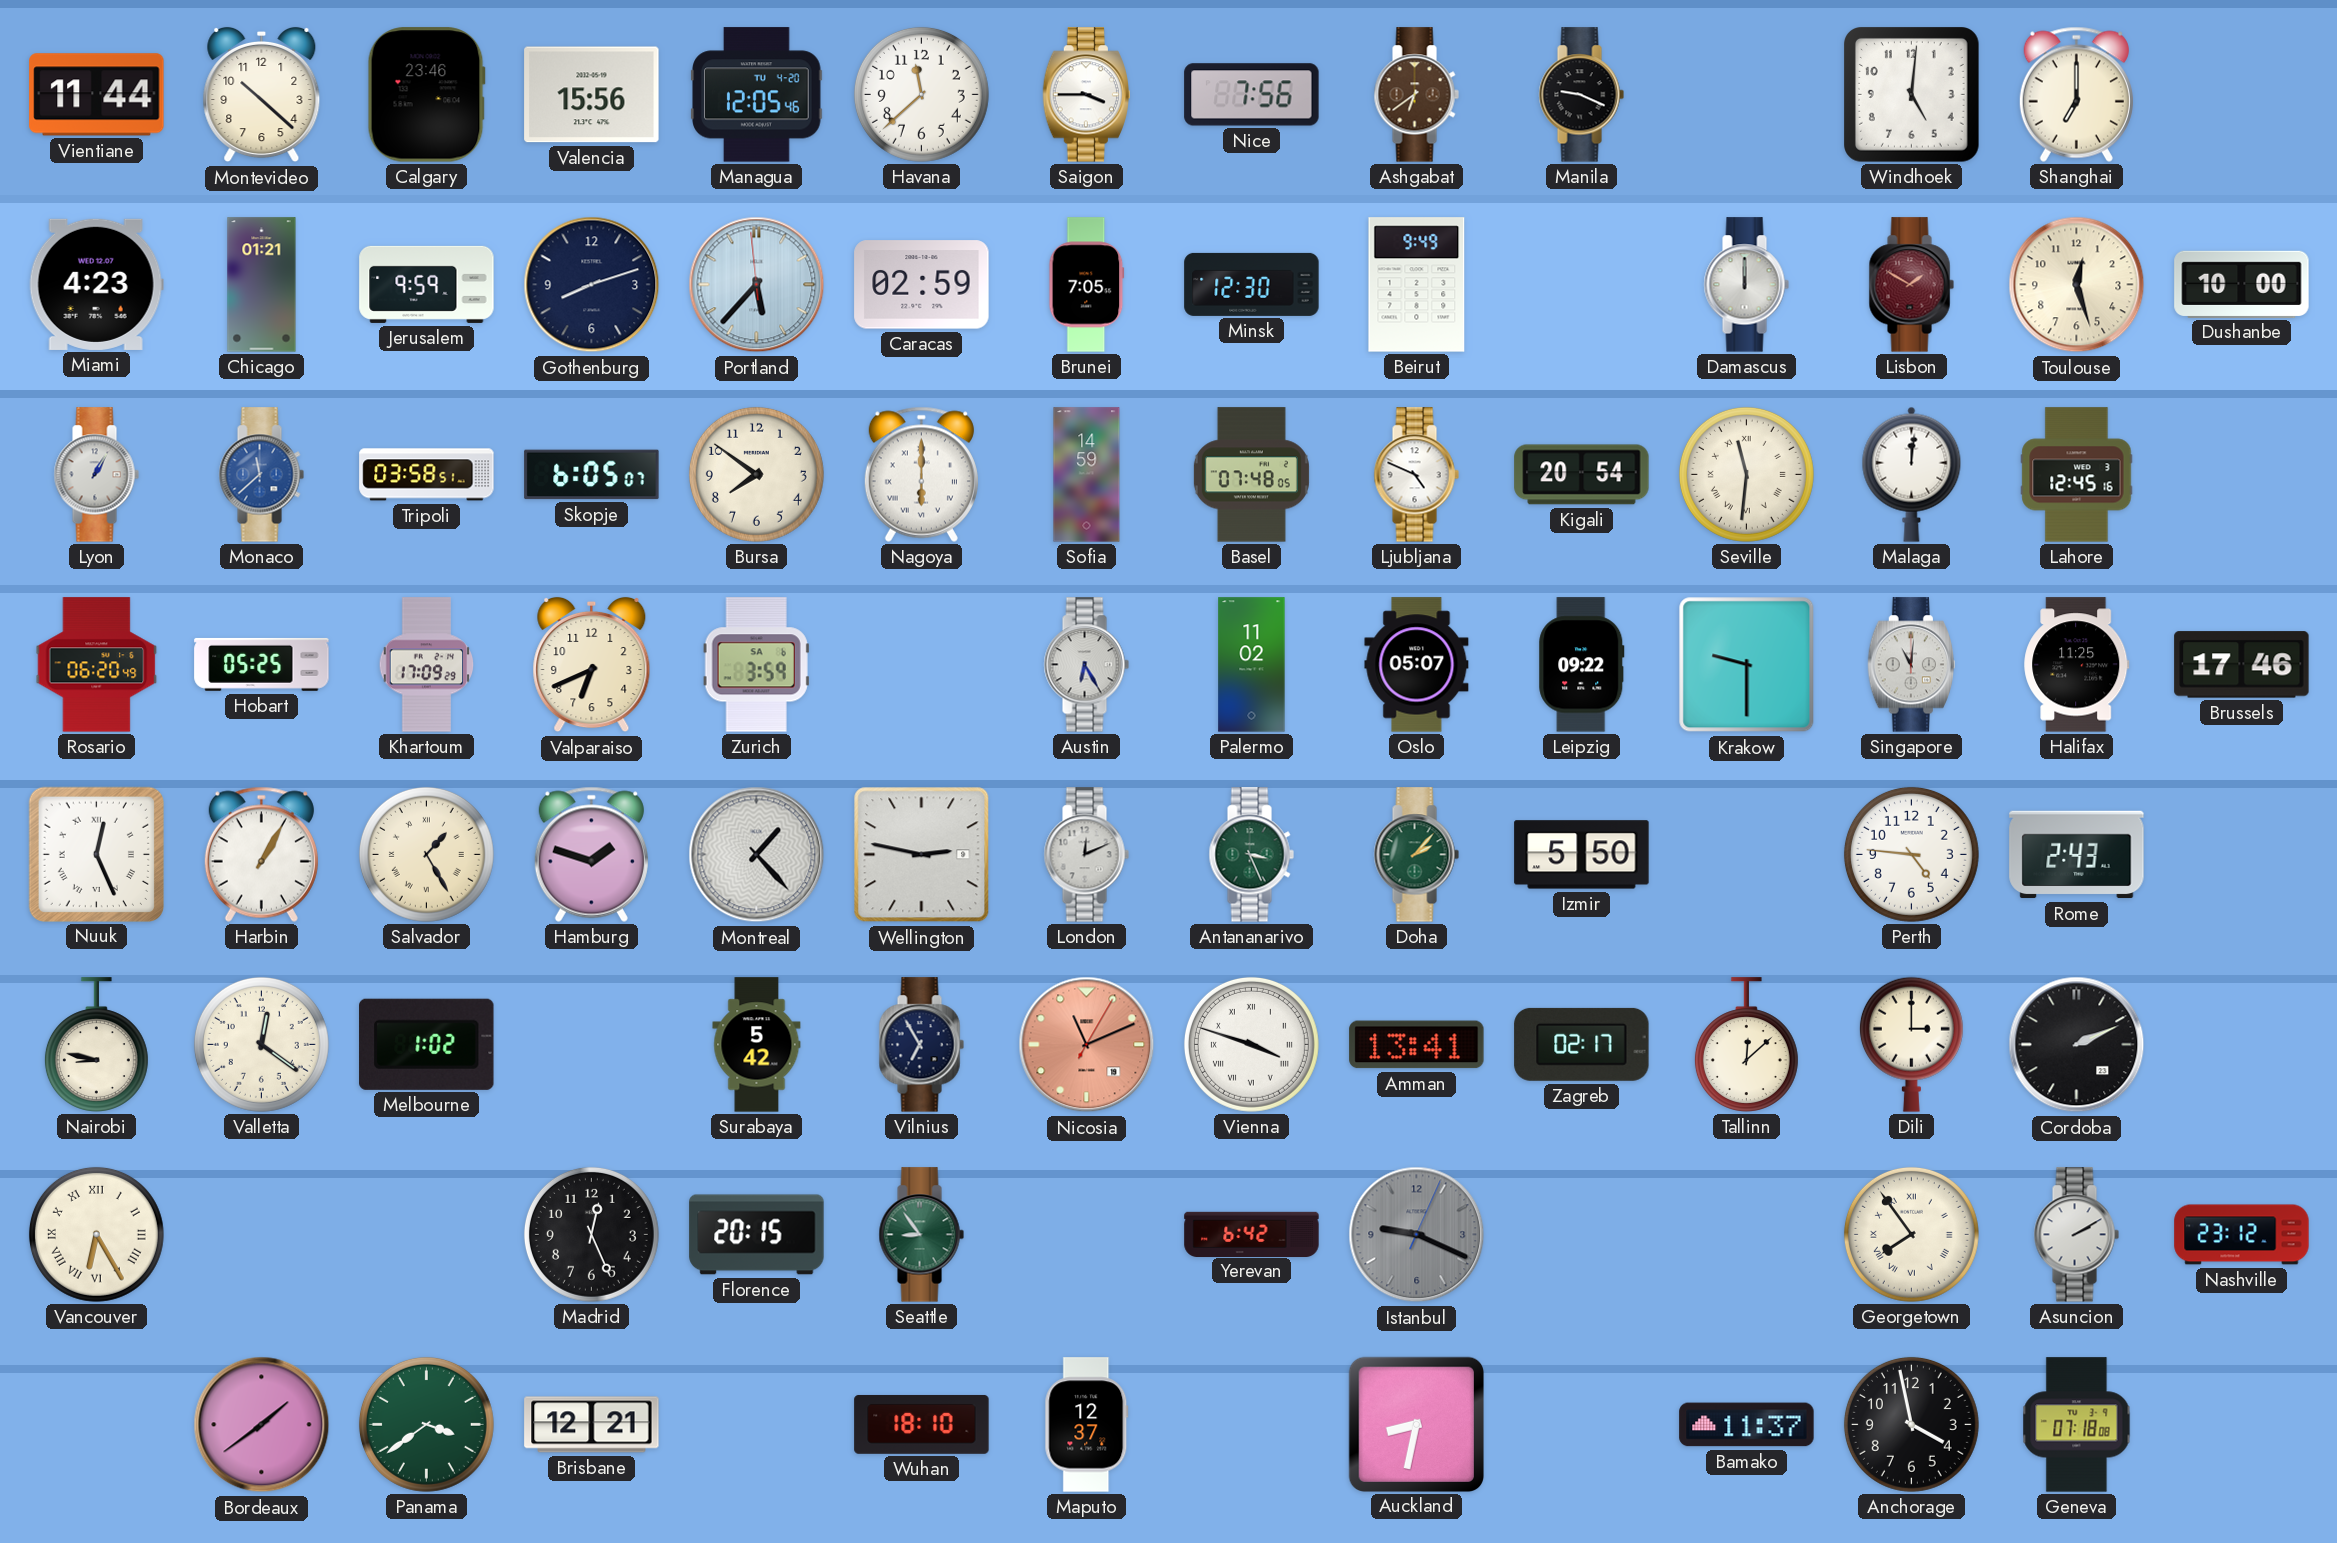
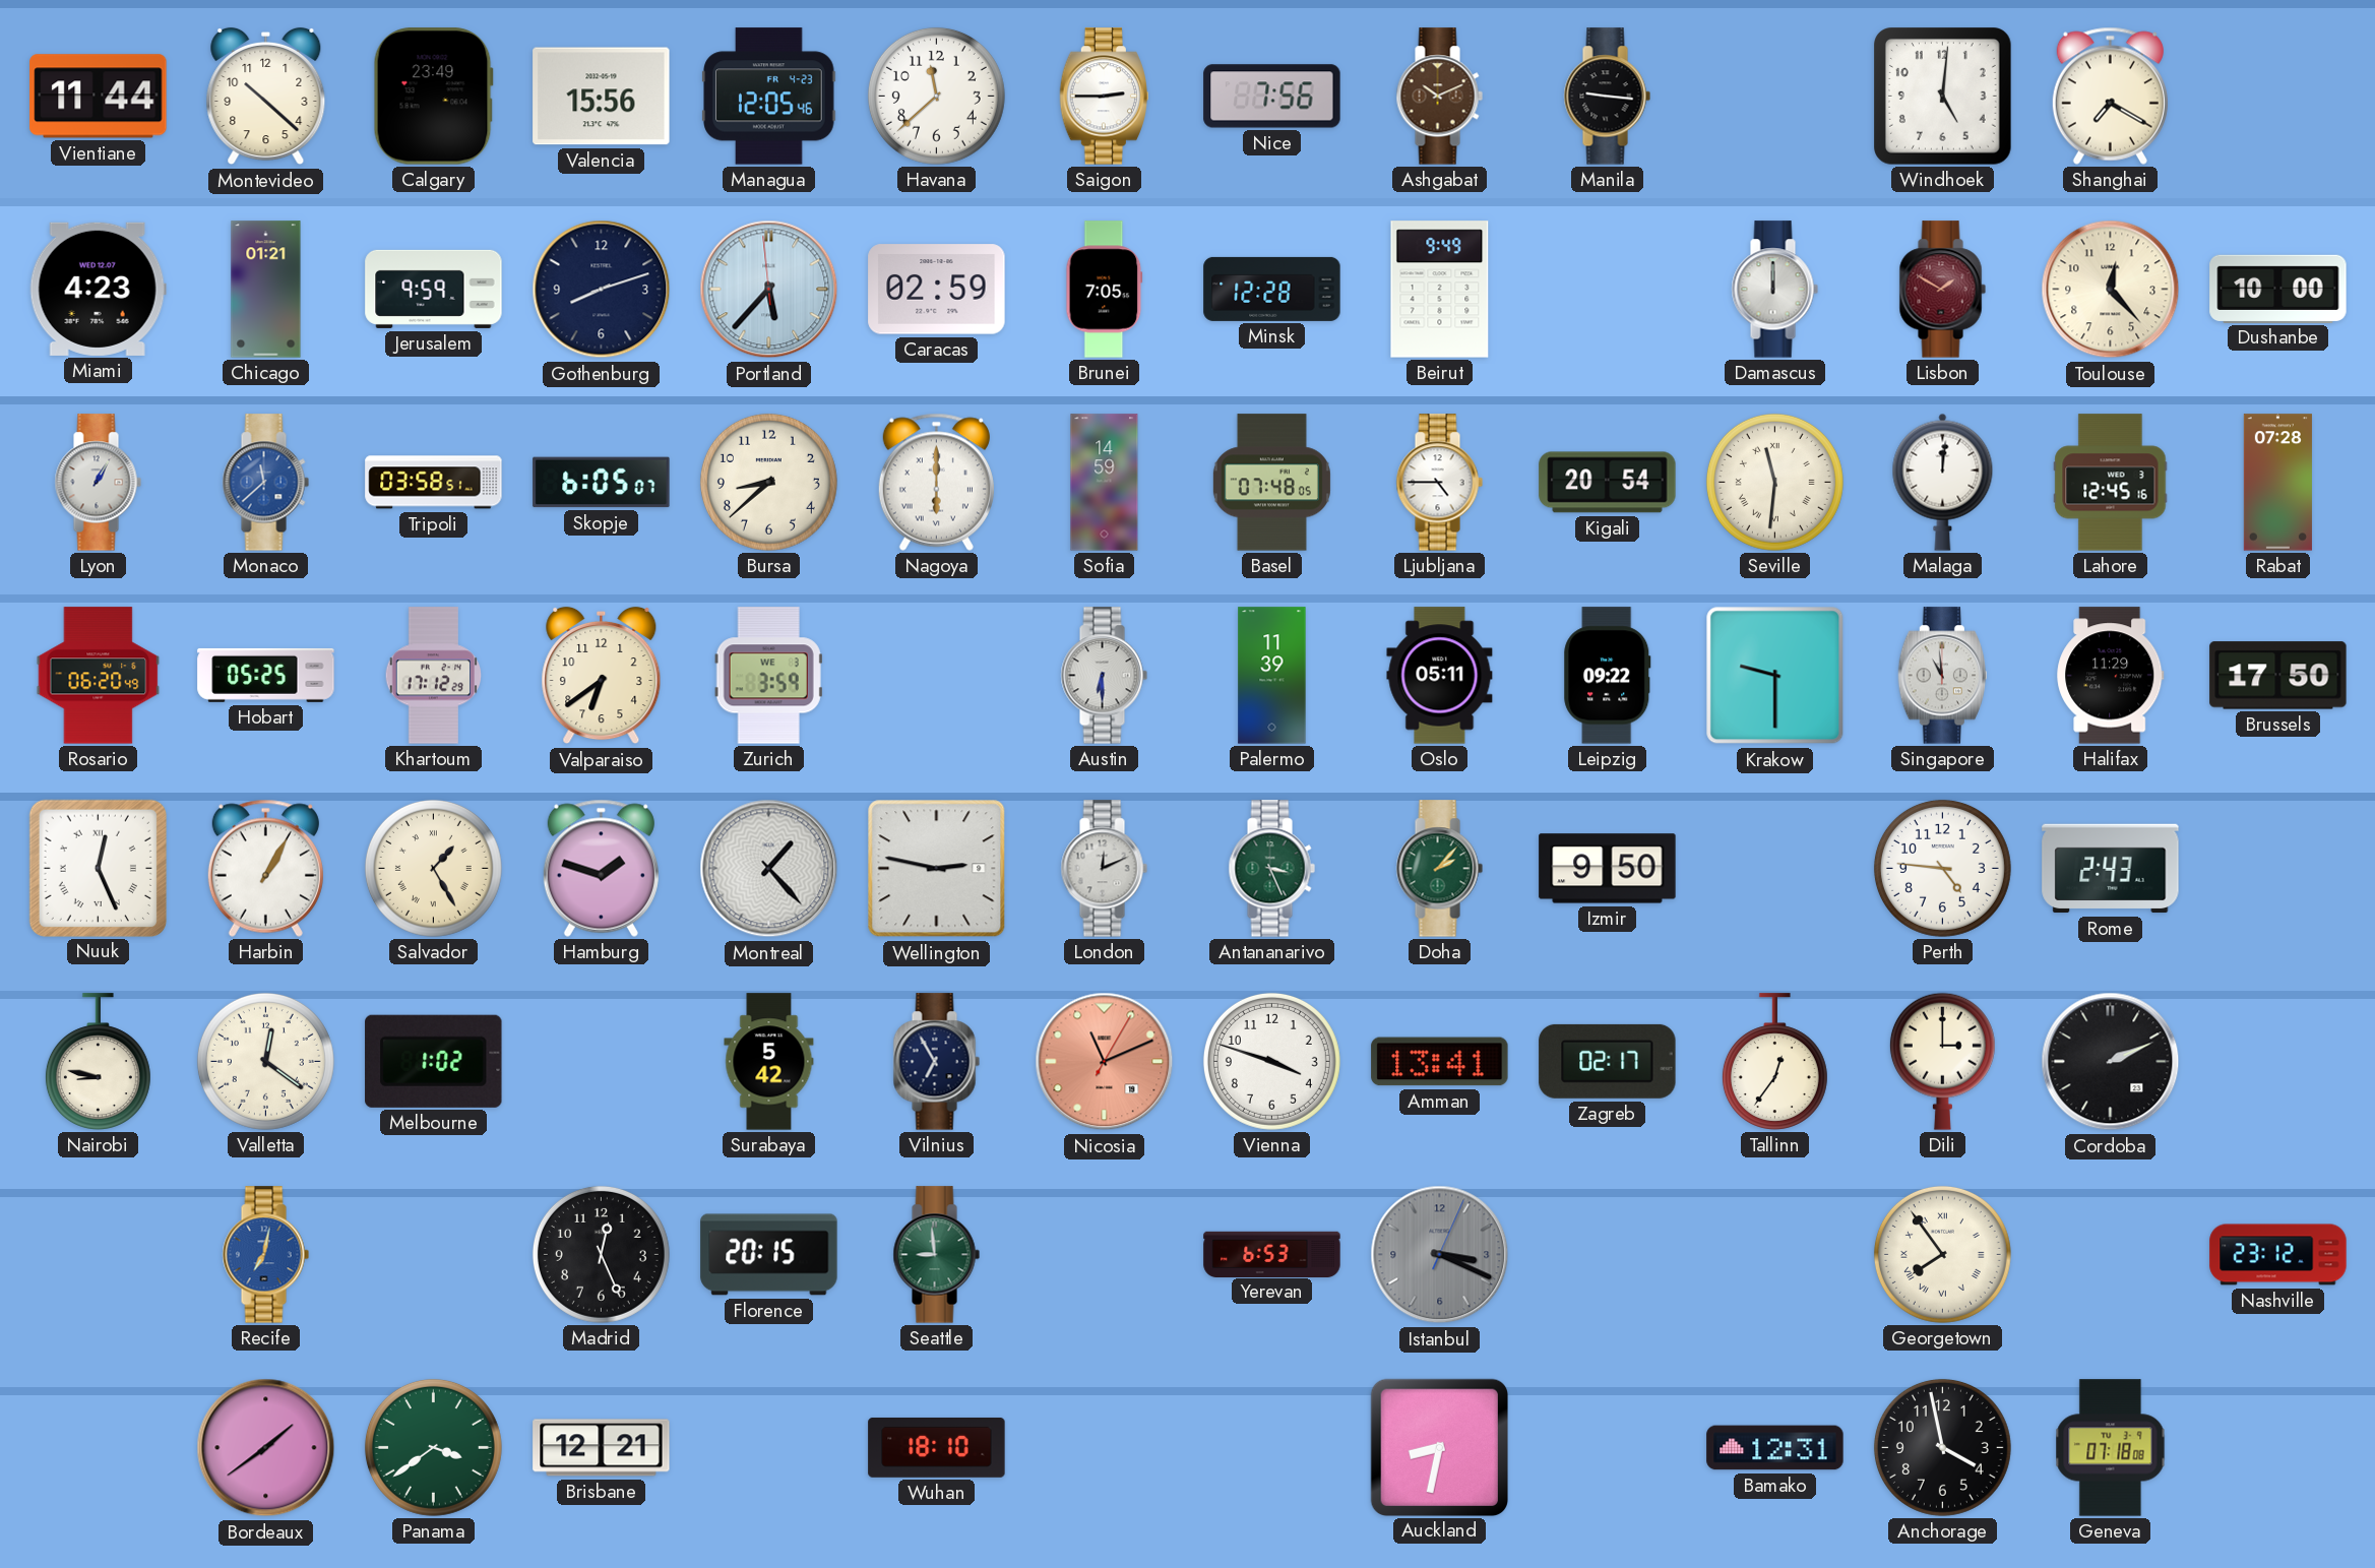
Calgary: 23:46 -> 23:49
Managua date: TU 4-20 -> FR 4-23
Saigon: 3:45 -> 2:45
Ashgabat: 6:39 -> 10:11
Manila: 9:19 -> 9:16
Shanghai: 7:00 -> 7:20
Minsk: 12:30 -> 12:28
Toulouse: 12:27 -> 12:23
Bursa: 7:51 -> 8:38
Ljubljana: 4:49 -> 4:45
Rabat: none -> 07:28
Khartoum: 17:09 -> 17:12
Valparaiso: 6:41 -> 6:39
Zurich date: SA 6 -> WE 3
Austin: 6:25 -> 6:30
Palermo: 11:02 -> 11:39
Oslo: 05:07 -> 05:11
Singapore: 11:01 -> 10:59
Halifax: 11:25 -> 11:29
Brussels: 17:46 -> 17:50
Izmir: 5:50 -> 9:50
Vienna numerals: Roman -> Arabic
Tallinn: 12:08 -> 12:36
Vancouver: 6:25 -> none
Recife: none -> 7:02
Seattle: 8:54 -> 8:59
Yerevan: 6:42 -> 6:53
Istanbul: 9:19 -> 3:19
Asuncion: 2:10 -> none
Maputo: 12:37 -> none
Bamako: 11:37 -> 12:31
